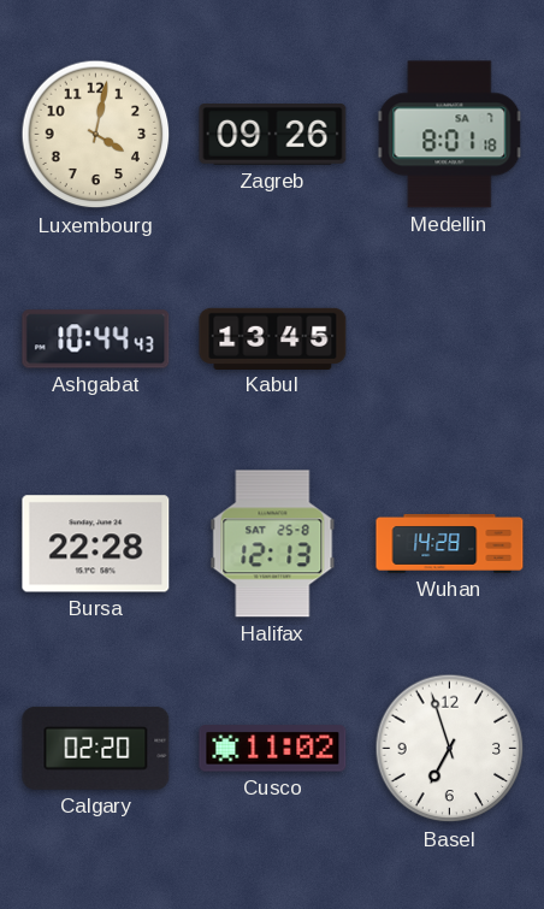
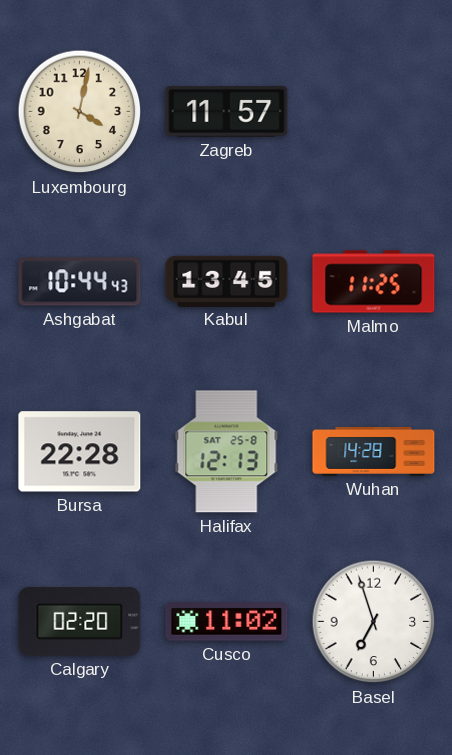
Zagreb: 09:26 -> 11:57
Medellin: 8:01 -> none
Malmo: none -> 11:25
